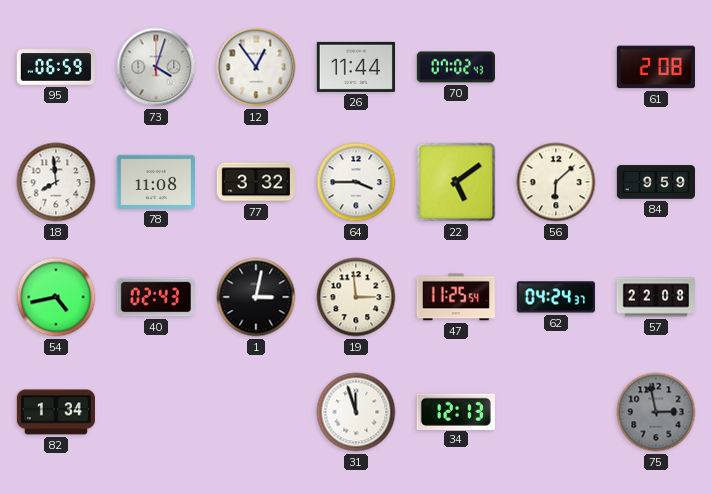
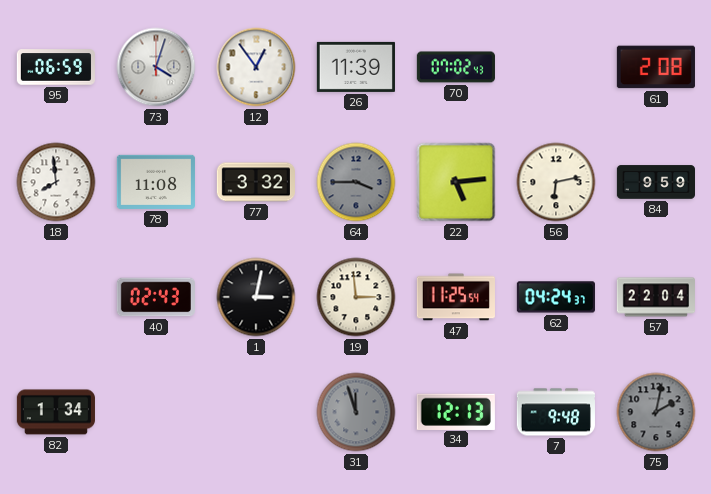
26: 11:44 -> 11:39
64 dial: white -> grey
22: 5:09 -> 5:14
56: 6:08 -> 6:13
54: 4:43 -> none
57: 22:08 -> 22:04
31 dial: white -> grey
7: none -> 9:48
75: 2:58 -> 2:02
